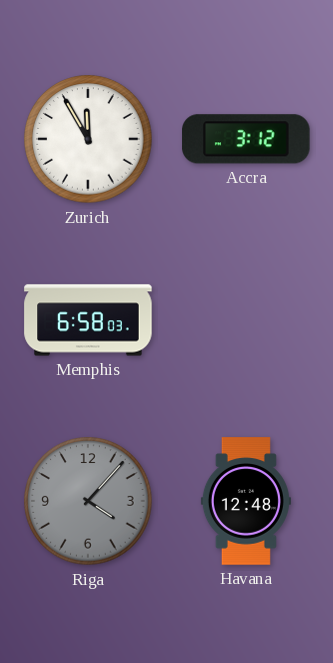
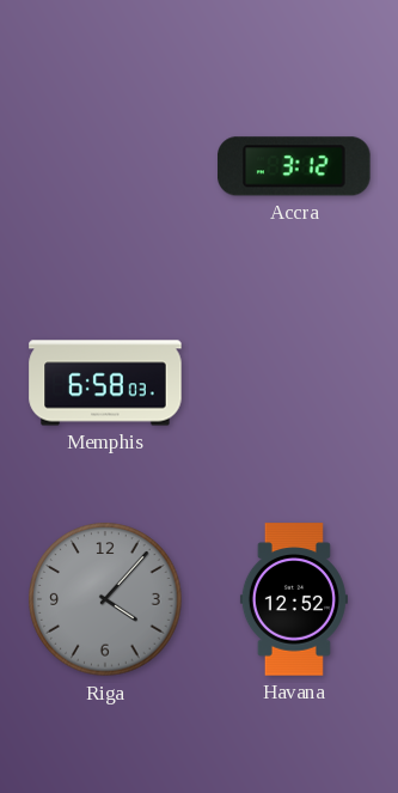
Zurich: 11:55 -> none
Havana: 12:48 -> 12:52
